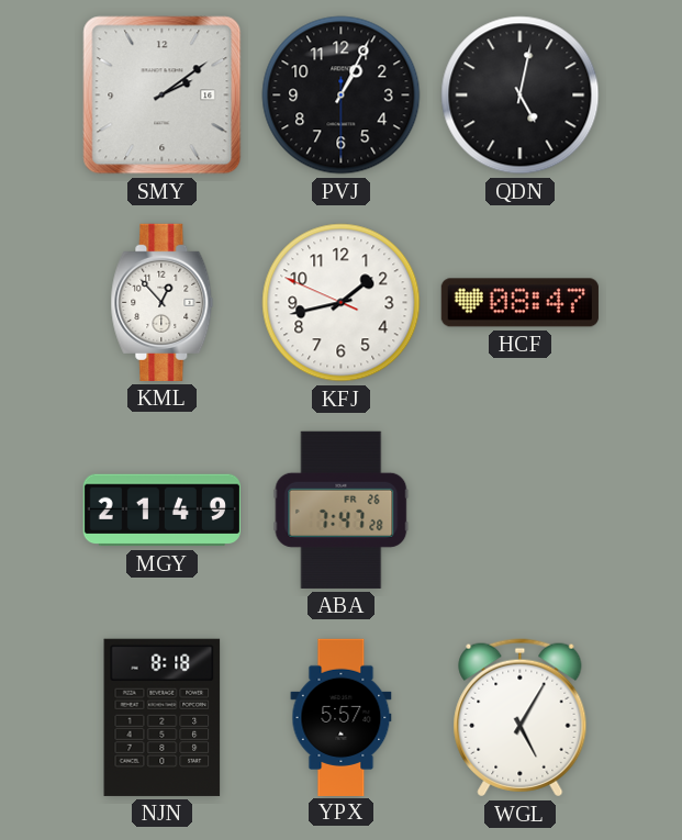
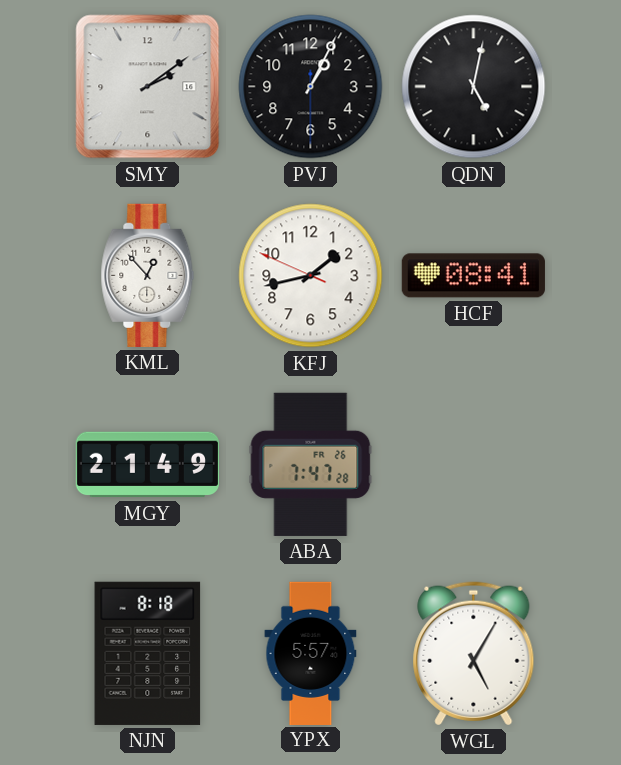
HCF: 08:47 -> 08:41
